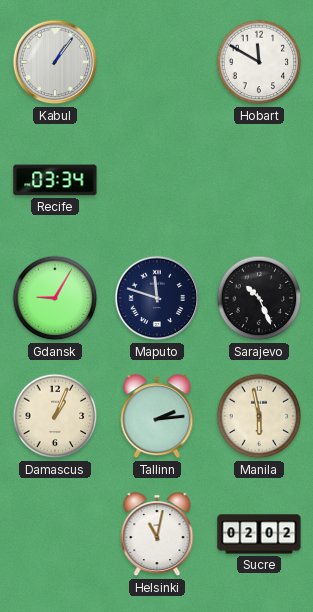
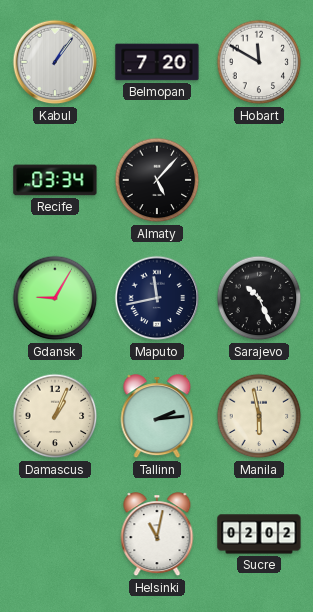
Belmopan: none -> 7:20
Almaty: none -> 5:07
Maputo: 11:48 -> 11:43
